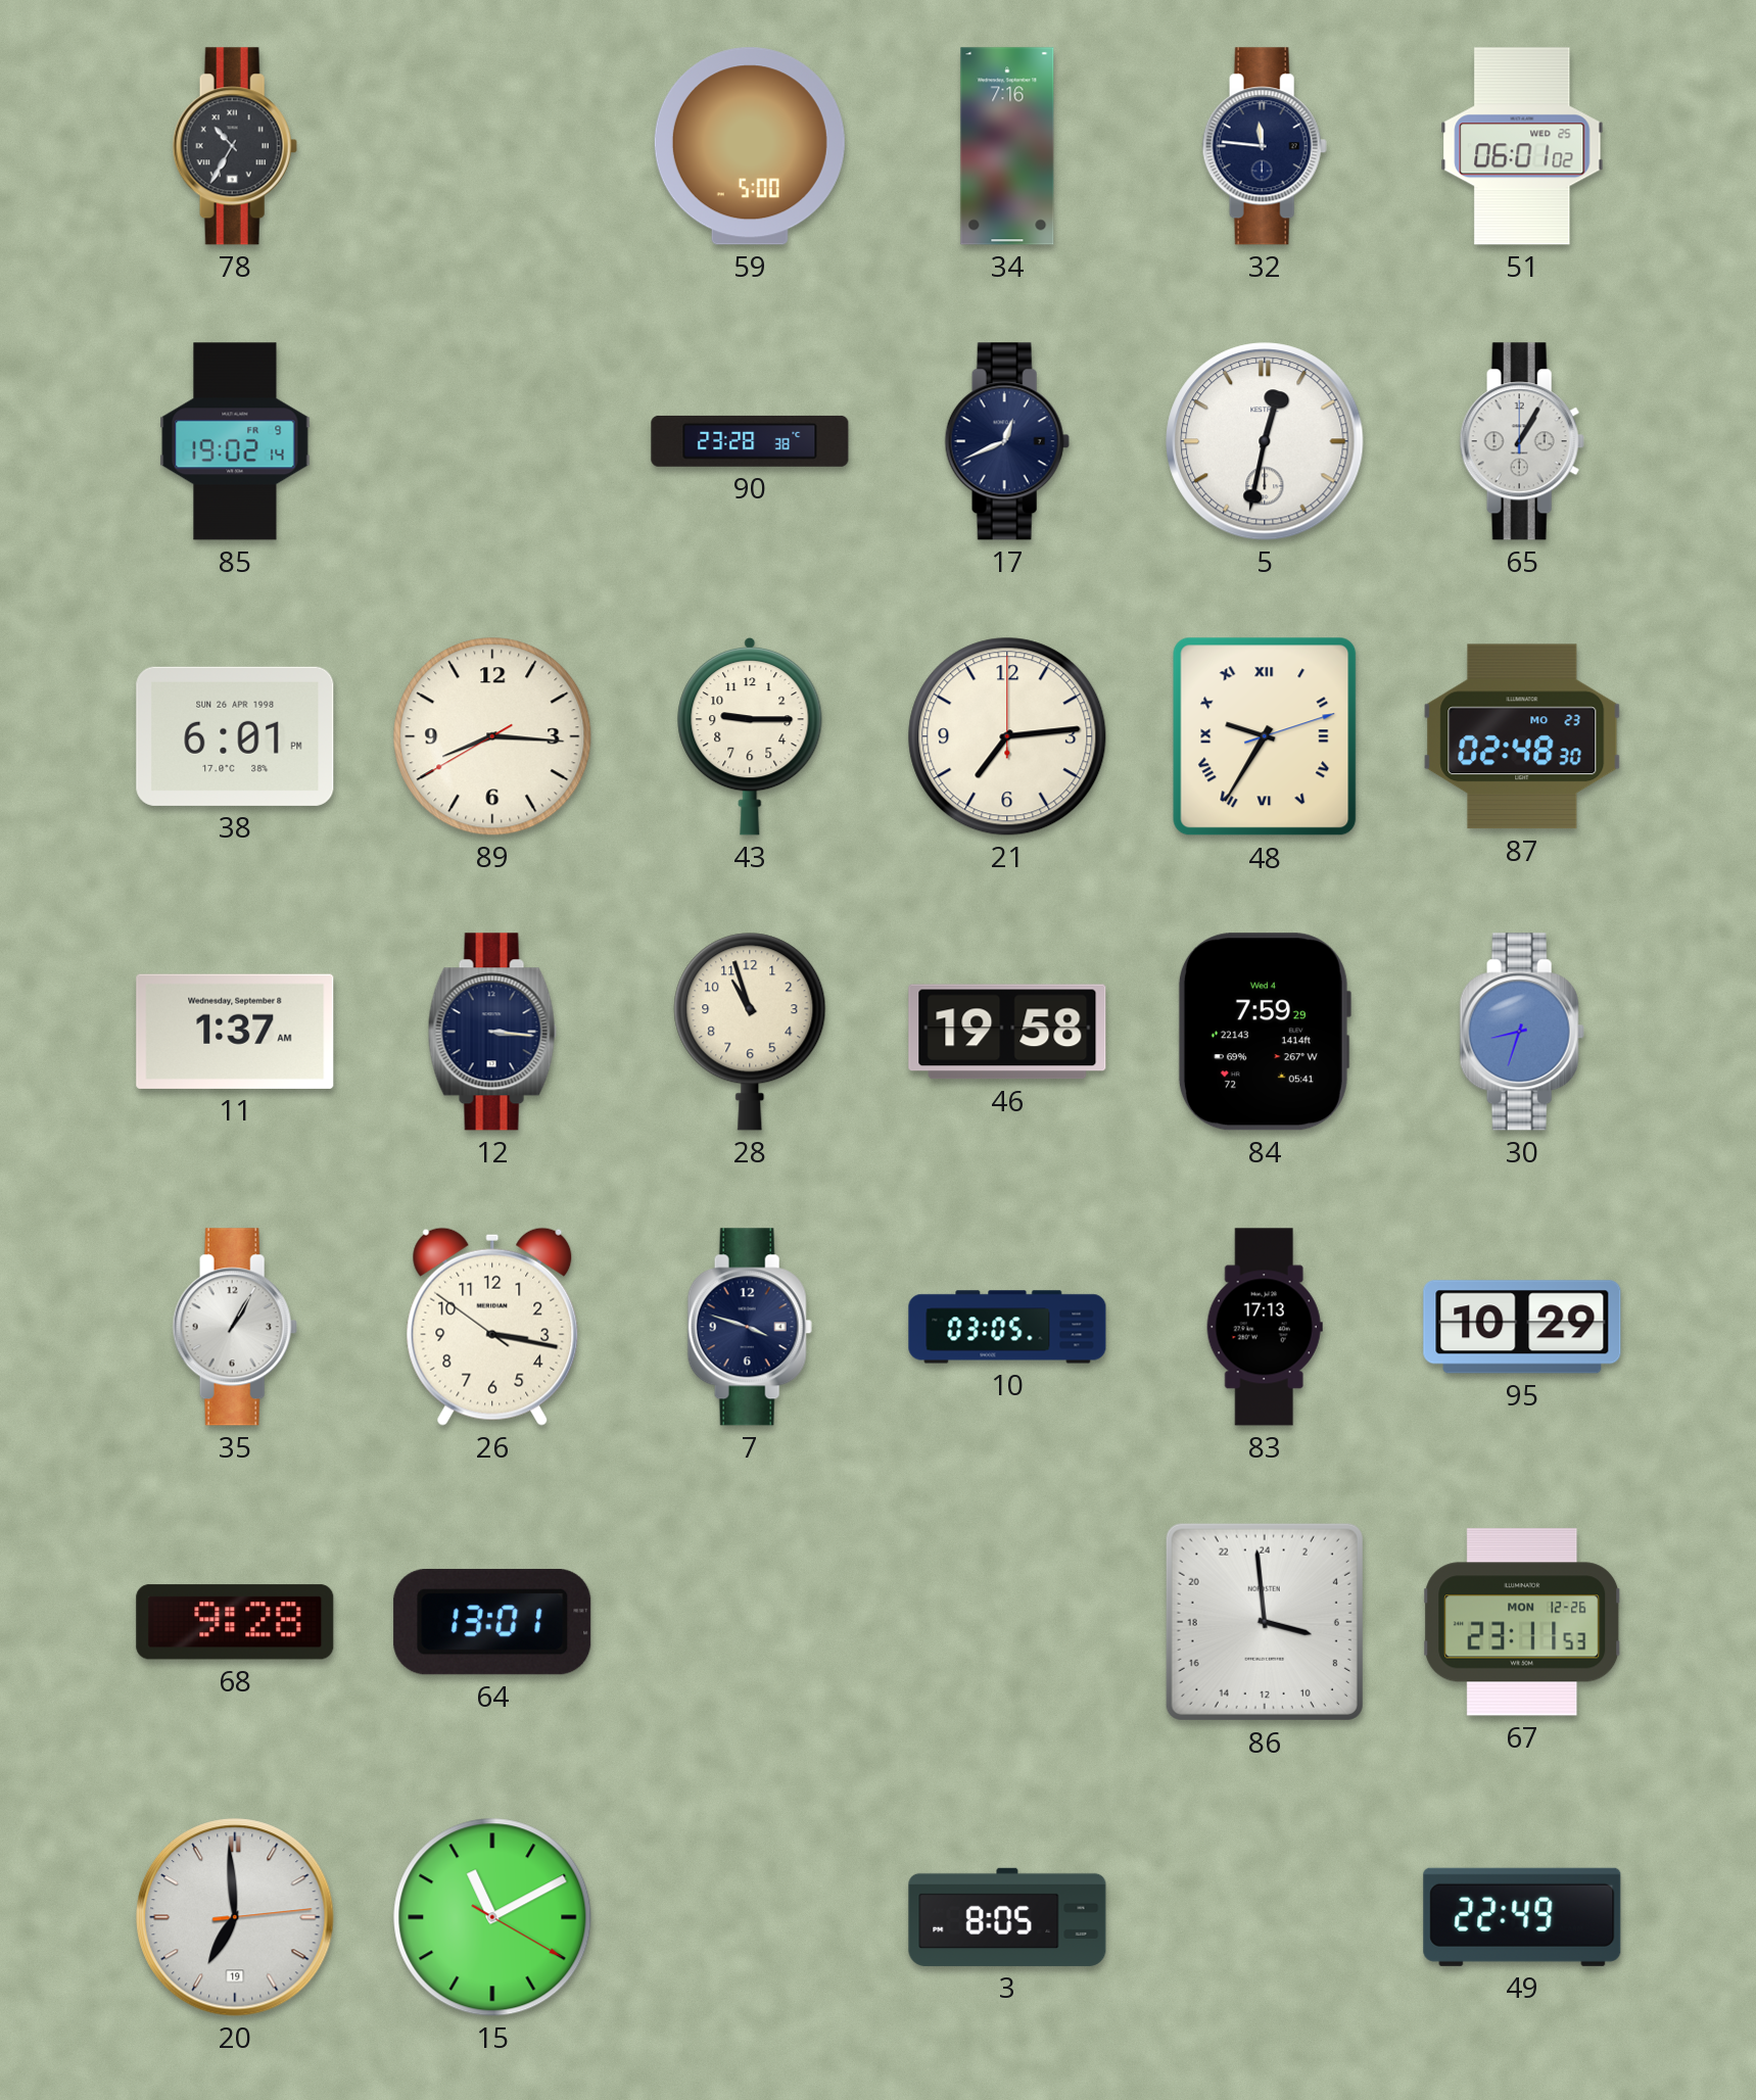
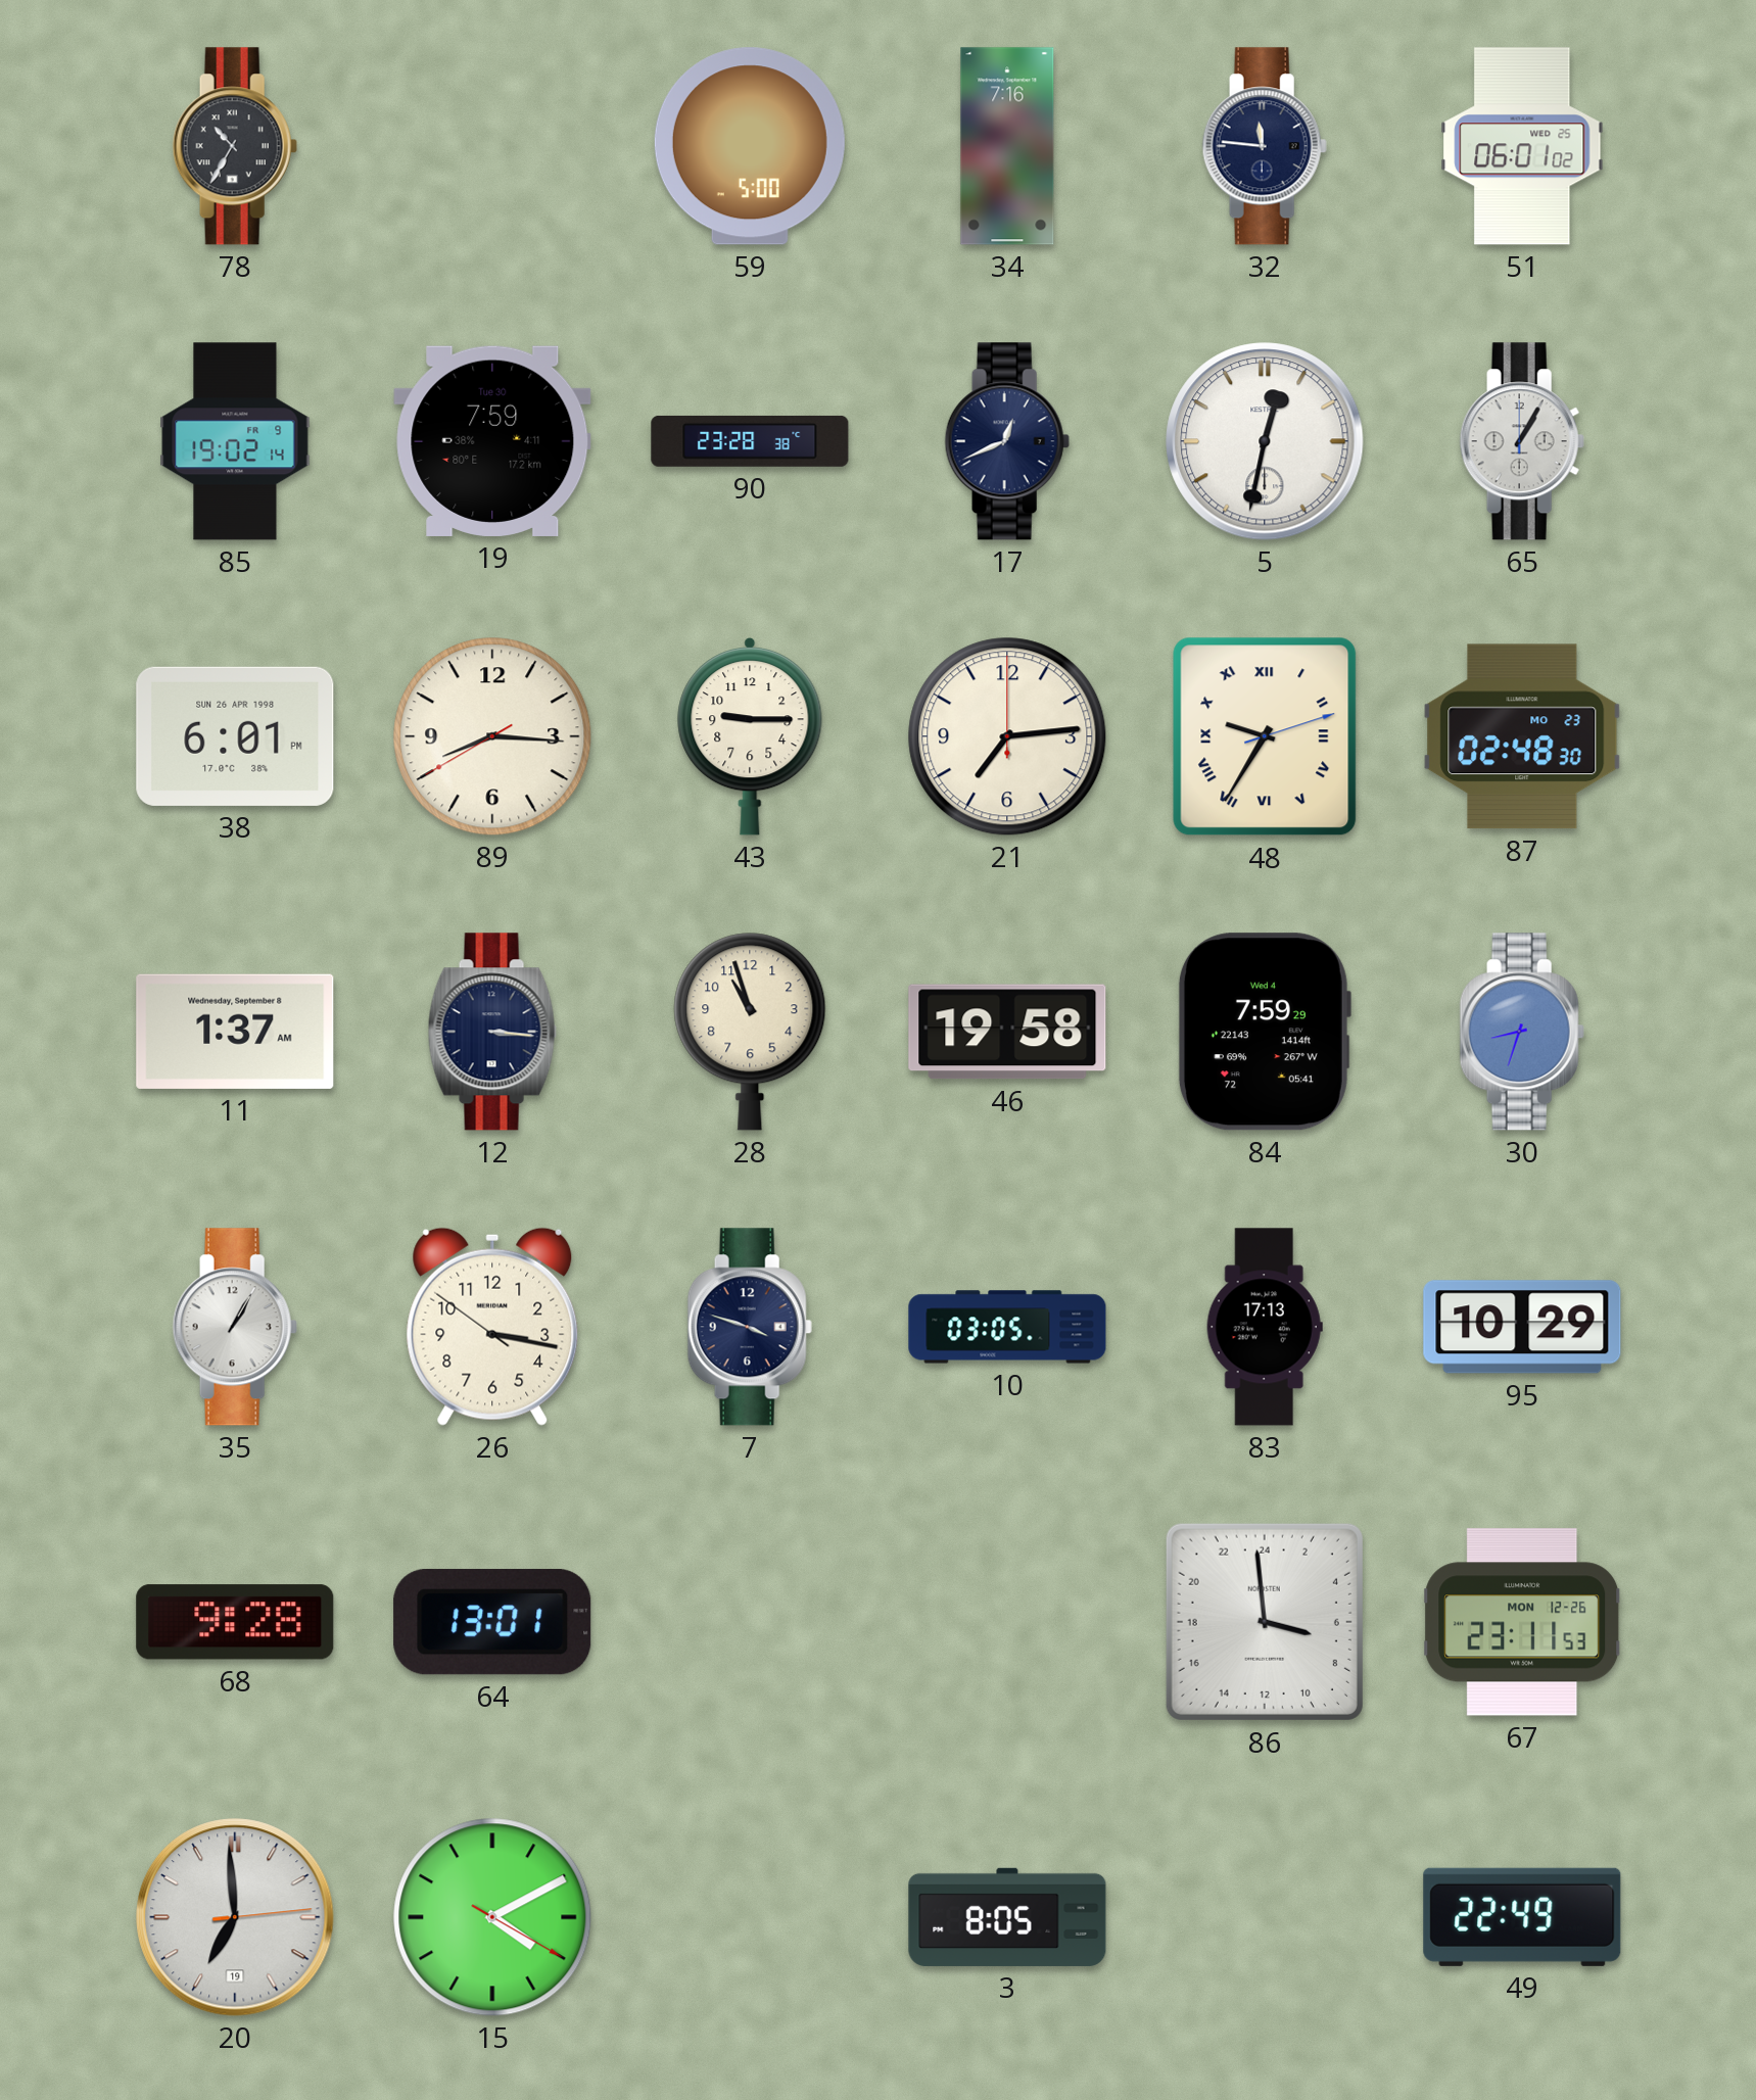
19: none -> 7:59
15: 11:10 -> 4:10
